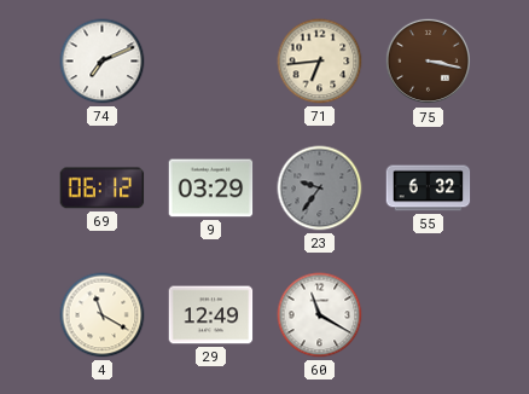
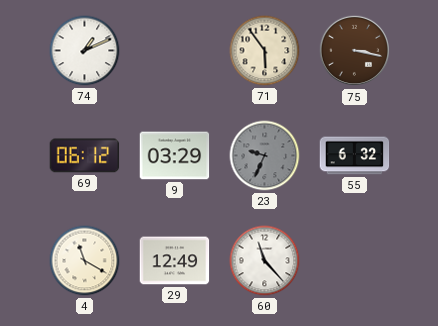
74: 7:11 -> 1:11
71: 6:44 -> 5:54
23: 9:36 -> 9:34
60: 11:20 -> 11:23
